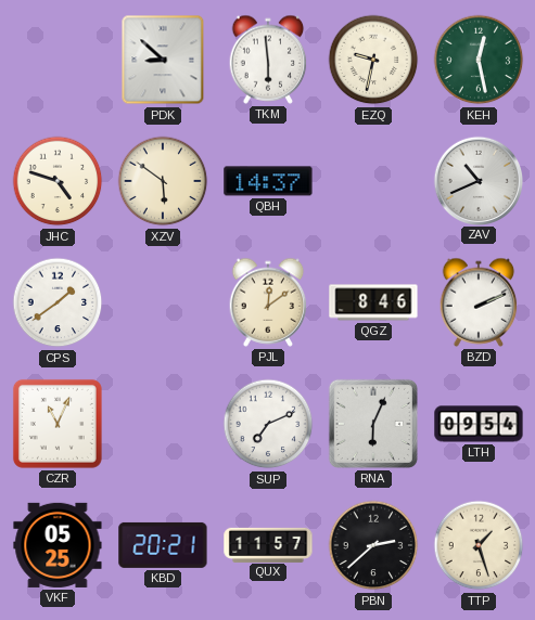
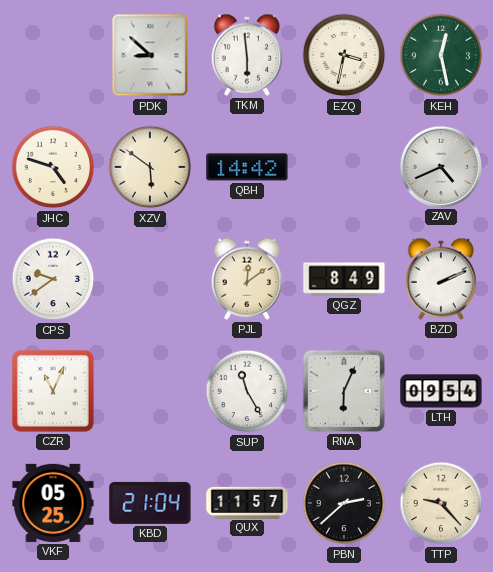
EZQ: 9:32 -> 3:32
QBH: 14:37 -> 14:42
ZAV: 10:41 -> 4:41
CPS: 1:39 -> 9:39
QGZ: 8:46 -> 8:49
SUP: 7:11 -> 11:25
KBD: 20:21 -> 21:04
TTP: 1:27 -> 9:23
